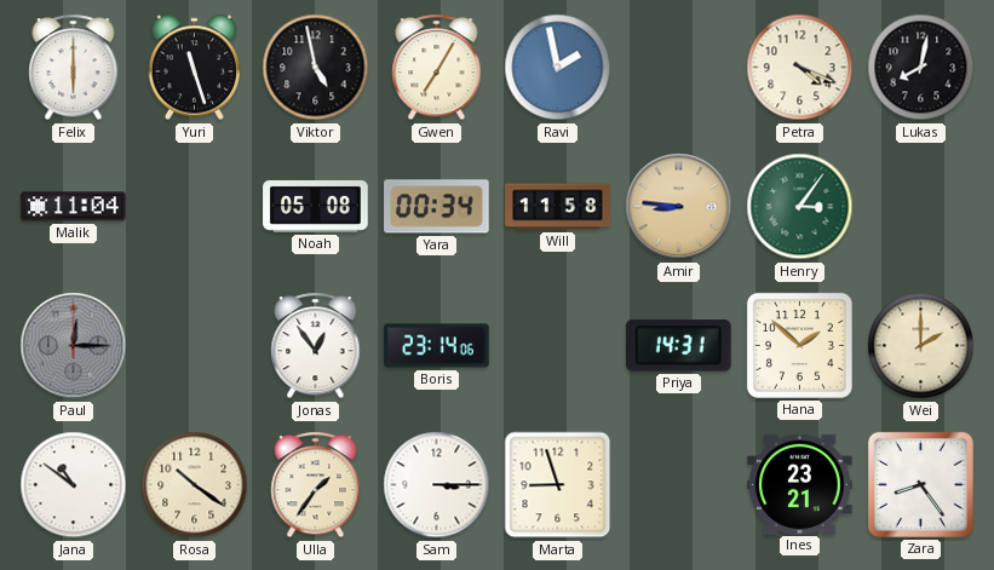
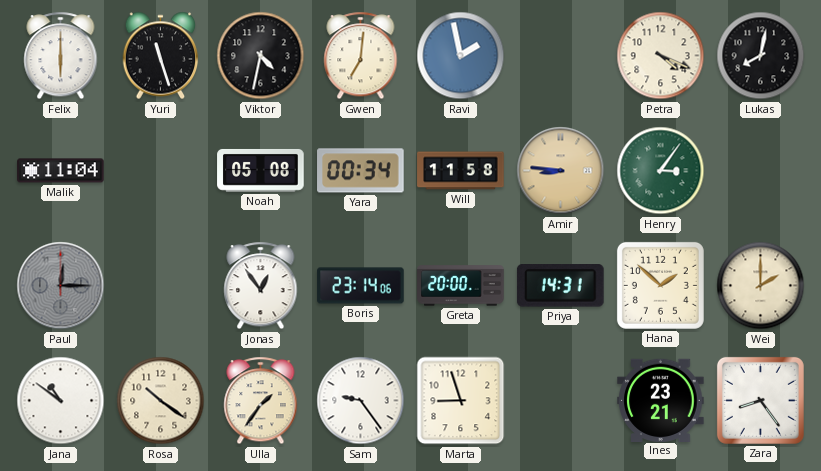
Viktor: 4:58 -> 4:32
Gwen: 7:05 -> 7:01
Greta: none -> 20:00
Sam: 3:15 -> 9:24
